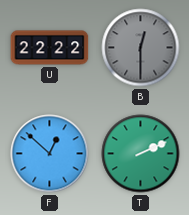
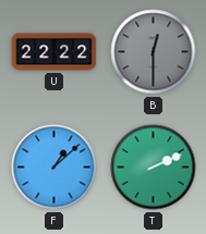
F: 12:52 -> 1:08
